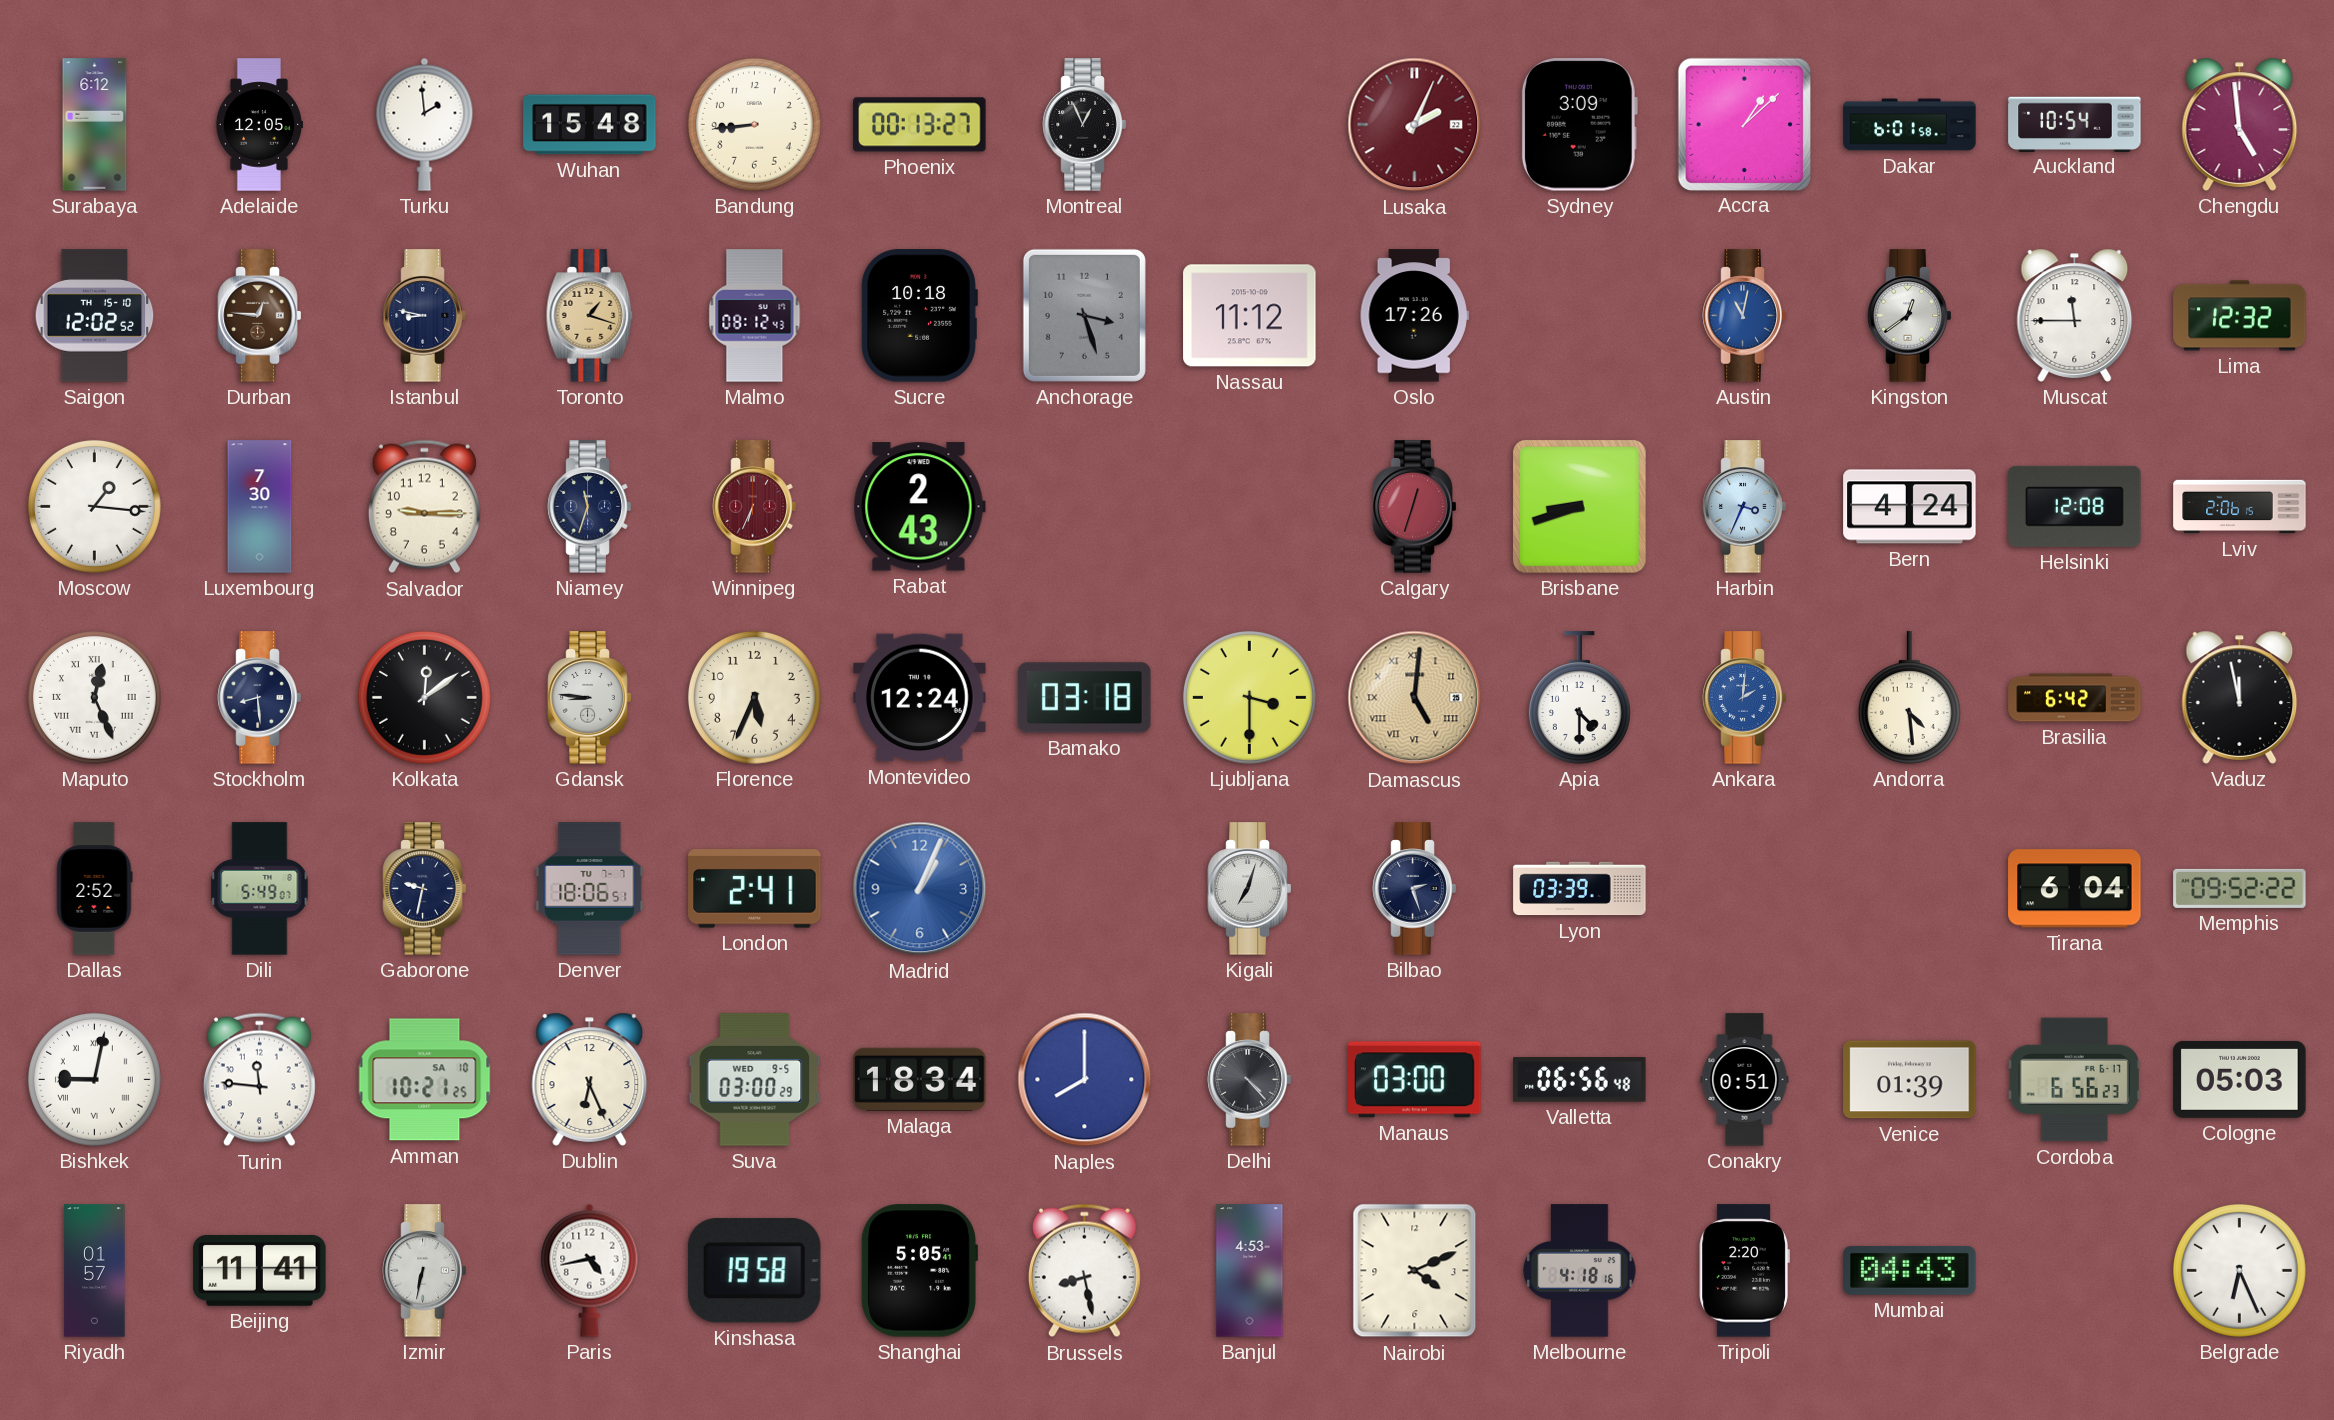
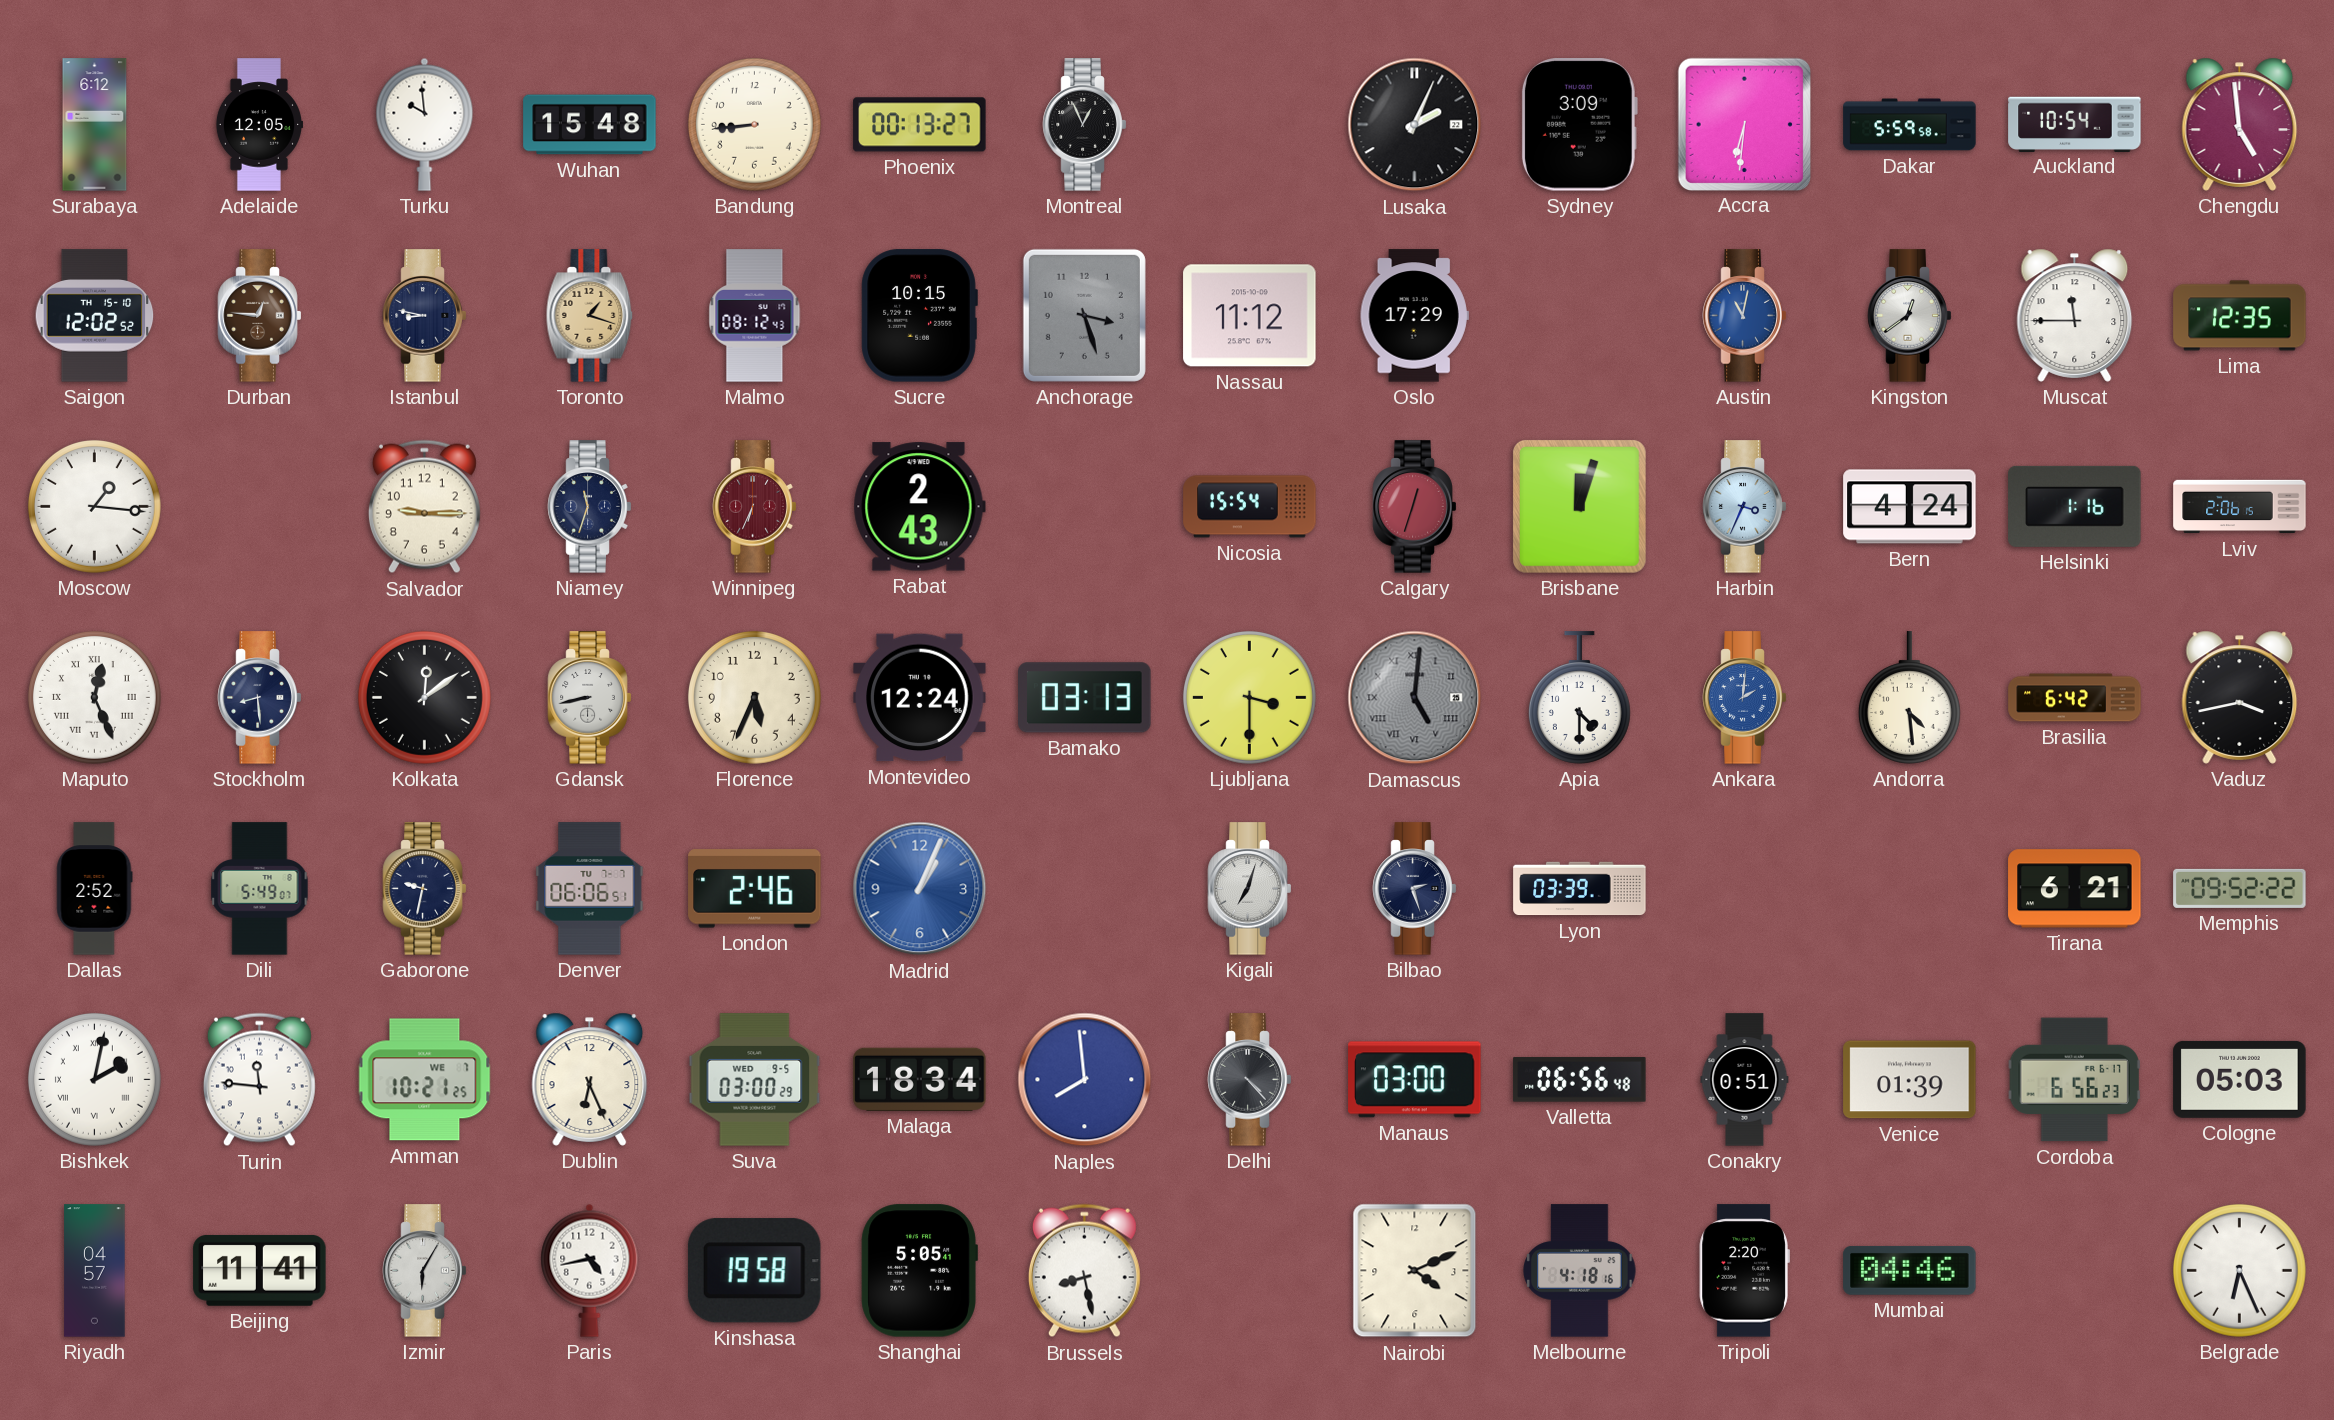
Turku: 1:59 -> 9:59
Lusaka dial: burgundy -> black
Accra: 1:08 -> 6:31
Dakar: 6:01 -> 5:59
Sucre: 10:18 -> 10:15
Oslo: 17:26 -> 17:29
Lima: 12:32 -> 12:35
Luxembourg: 7:30 -> none
Nicosia: none -> 15:54
Brisbane: 8:42 -> 12:03
Helsinki: 12:08 -> 1:16
Gdansk: 8:46 -> 8:43
Bamako: 03:18 -> 03:13
Damascus dial: champagne -> grey
Vaduz: 11:58 -> 3:43
Denver: 18:06 -> 06:06
London: 2:41 -> 2:46
Tirana: 6:04 -> 6:21
Bishkek: 9:02 -> 2:02
Amman date: SA 10 -> WE 7
Naples: 8:00 -> 7:59
Riyadh: 01:57 -> 04:57
Izmir: 6:32 -> 6:05
Banjul: 4:53 -> none
Mumbai: 04:43 -> 04:46
